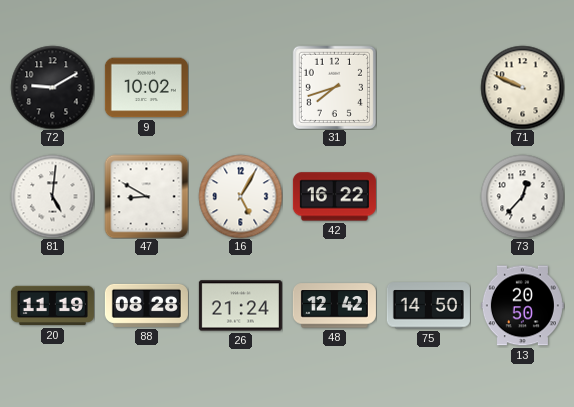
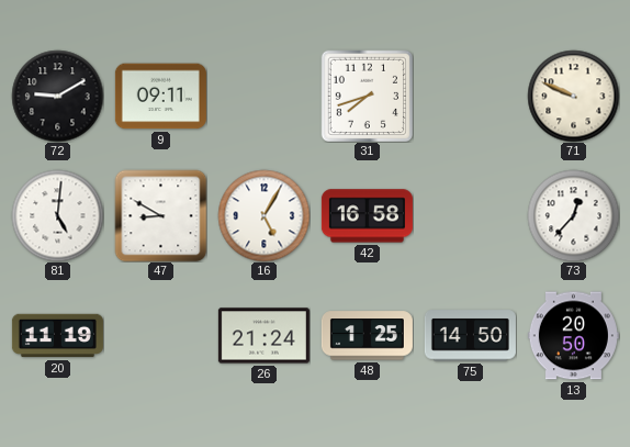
9: 10:02 -> 09:11
42: 16:22 -> 16:58
88: 08:28 -> none
48: 12:42 -> 1:25
